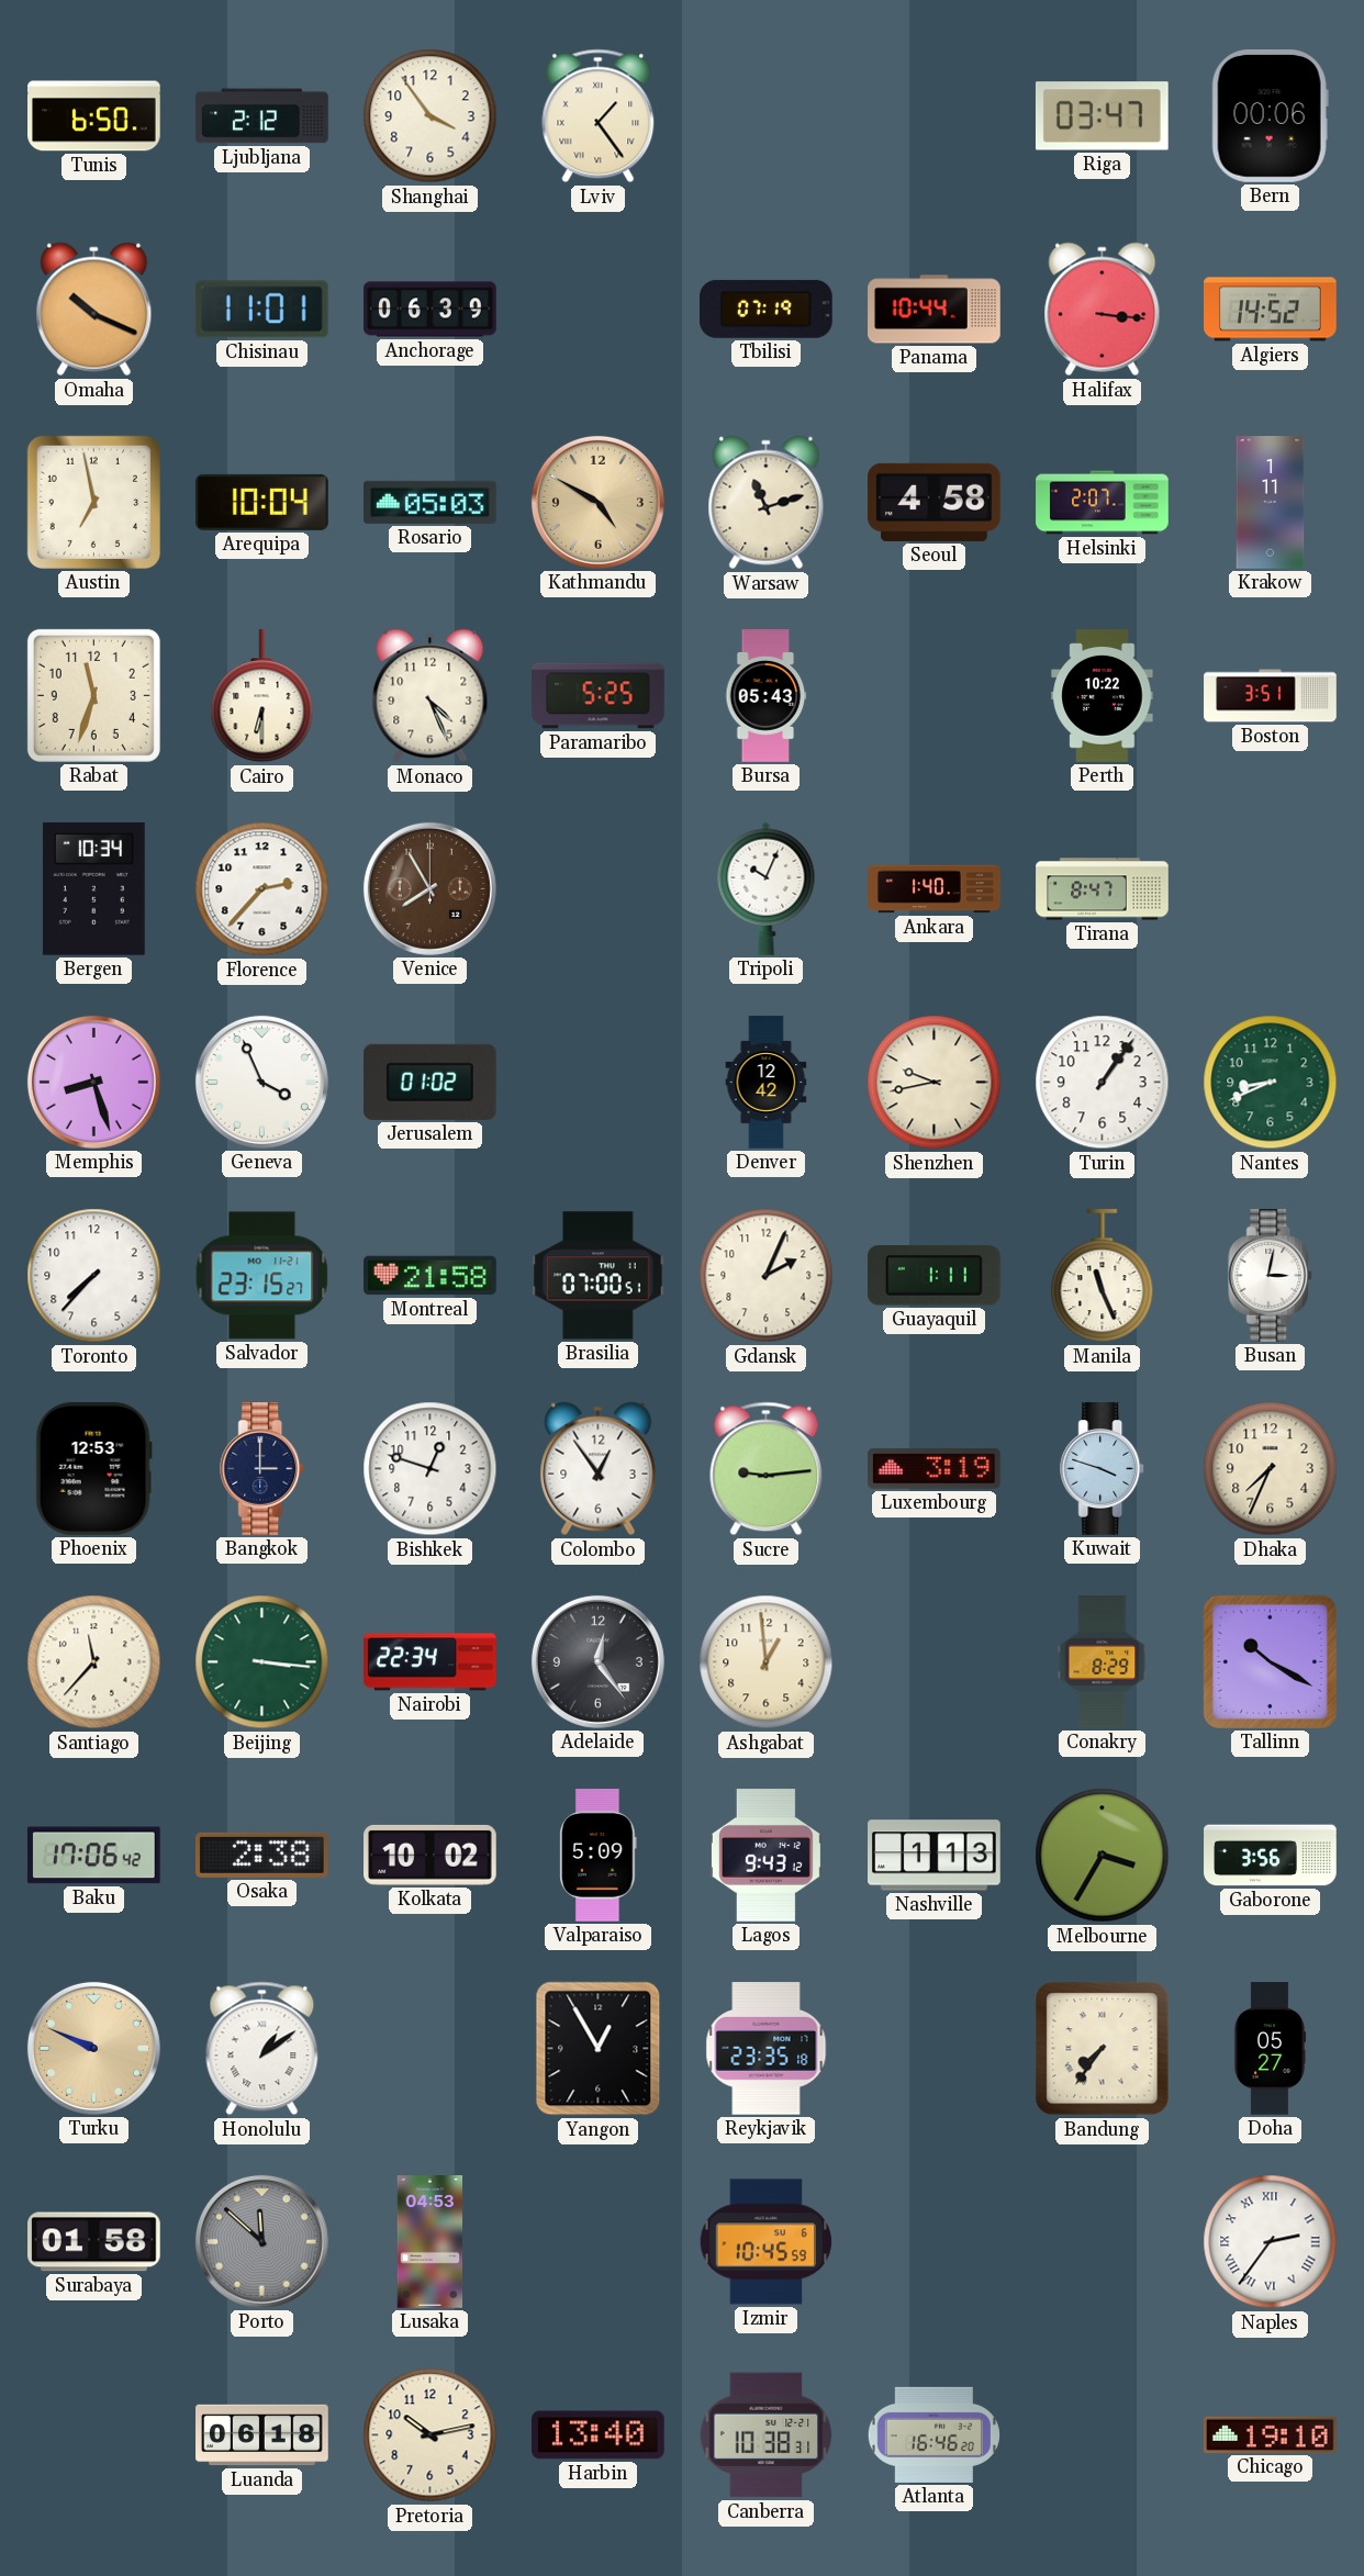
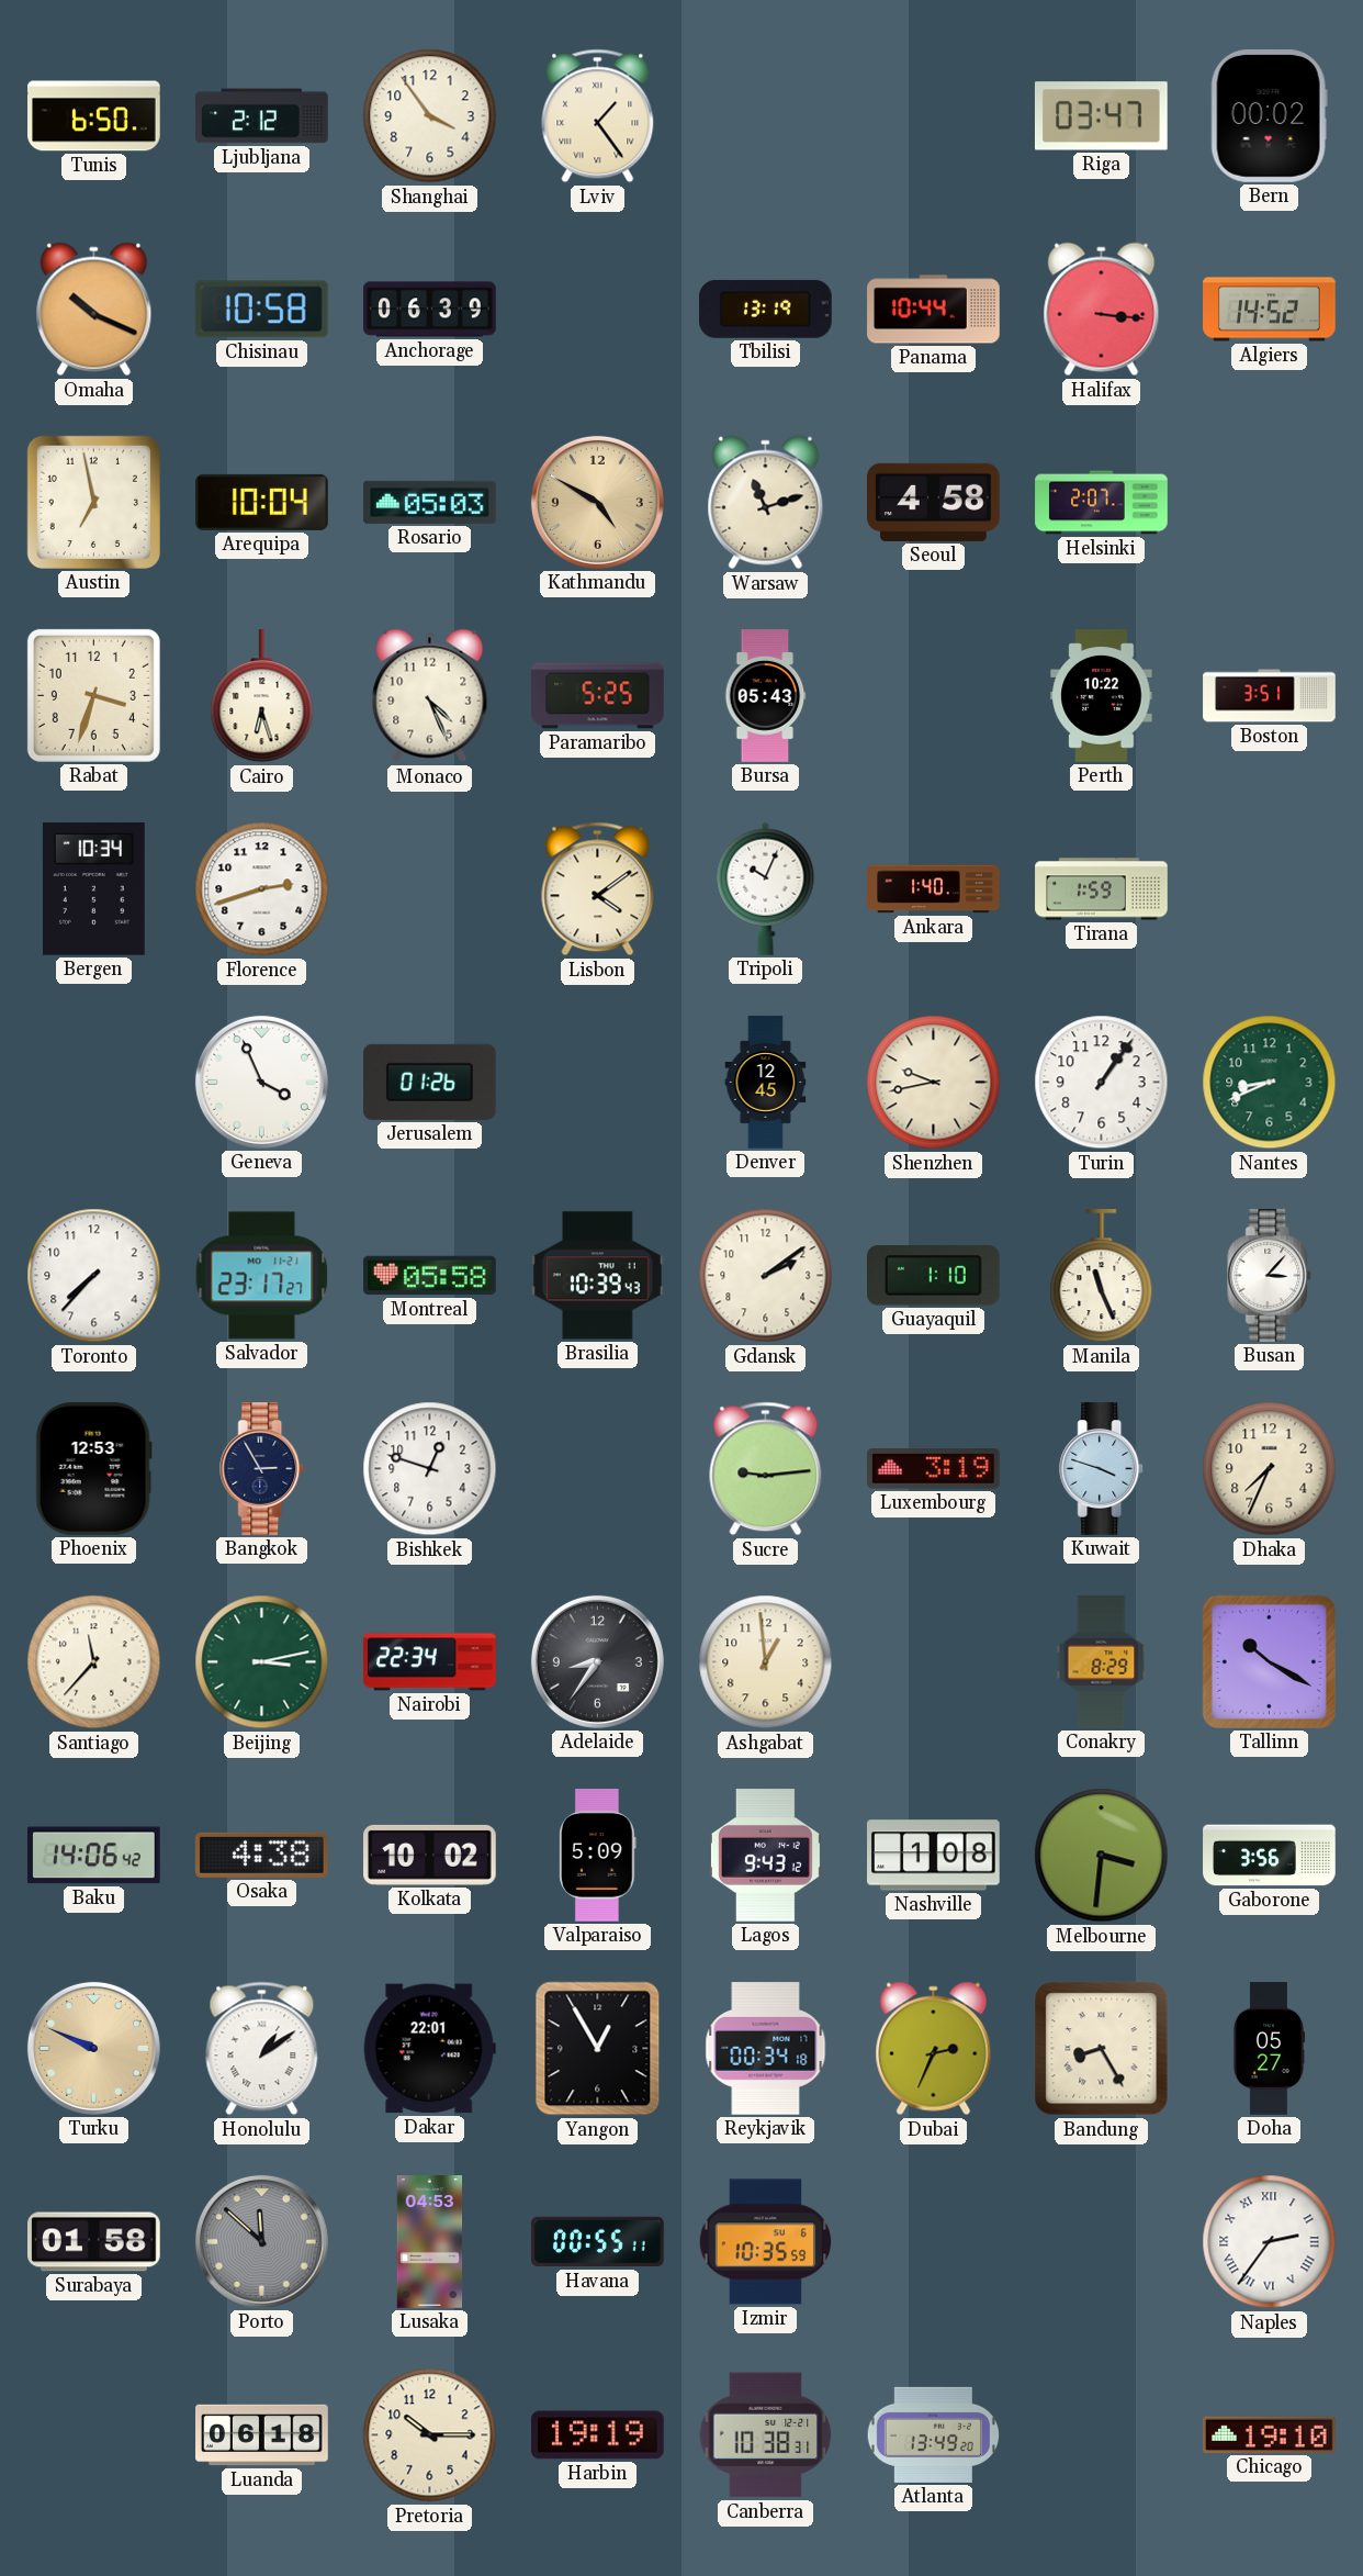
Bern: 00:06 -> 00:02
Chisinau: 11:01 -> 10:58
Tbilisi: 07:19 -> 13:19
Krakow: 1:11 -> none
Rabat: 11:33 -> 3:33
Cairo: 6:30 -> 6:27
Florence: 2:37 -> 2:42
Venice: 7:55 -> none
Lisbon: none -> 4:09
Tirana: 8:47 -> 1:59
Memphis: 8:27 -> none
Jerusalem: 01:02 -> 01:26
Denver: 12:42 -> 12:45
Salvador: 23:15 -> 23:17
Montreal: 21:58 -> 05:58
Brasilia: 07:00 -> 10:39
Gdansk: 2:04 -> 2:09
Guayaquil: 1:11 -> 1:10
Busan: 3:02 -> 3:07
Bangkok: 3:00 -> 2:55
Colombo: 12:54 -> none
Beijing: 3:16 -> 3:13
Adelaide: 12:24 -> 8:36
Baku: 17:06 -> 14:06
Osaka: 2:38 -> 4:38
Nashville: 1:13 -> 1:08
Melbourne: 3:35 -> 3:31
Dakar: none -> 22:01
Reykjavik: 23:35 -> 00:34
Dubai: none -> 2:34
Bandung: 7:36 -> 8:25
Havana: none -> 00:55
Izmir: 10:45 -> 10:35
Pretoria: 10:13 -> 10:15
Harbin: 13:40 -> 19:19
Atlanta: 16:46 -> 13:49
